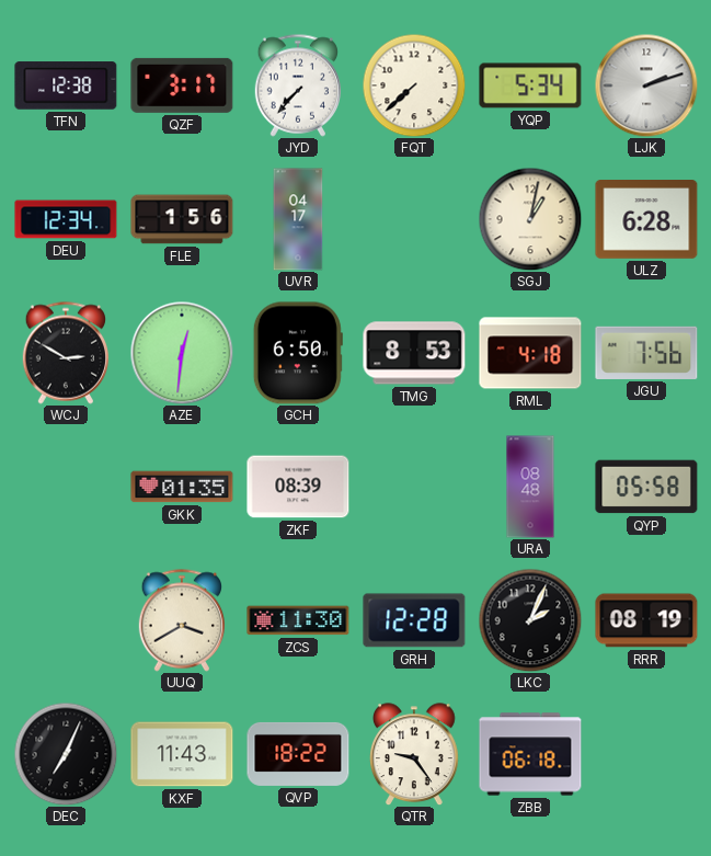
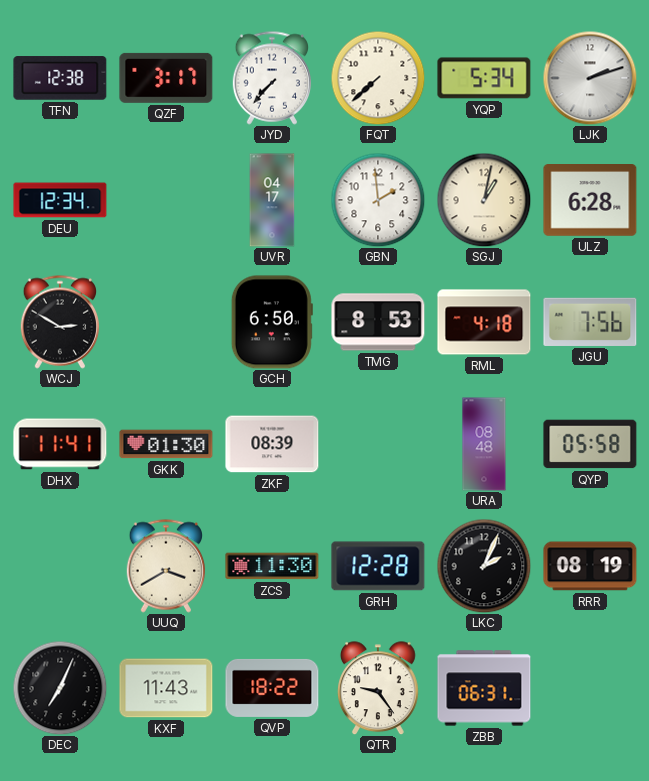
FLE: 1:56 -> none
GBN: none -> 1:59
AZE: 12:31 -> none
DHX: none -> 11:41
GKK: 01:35 -> 01:30
ZBB: 06:18 -> 06:31
